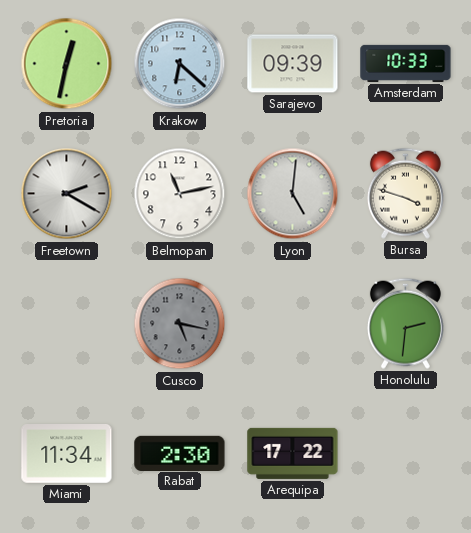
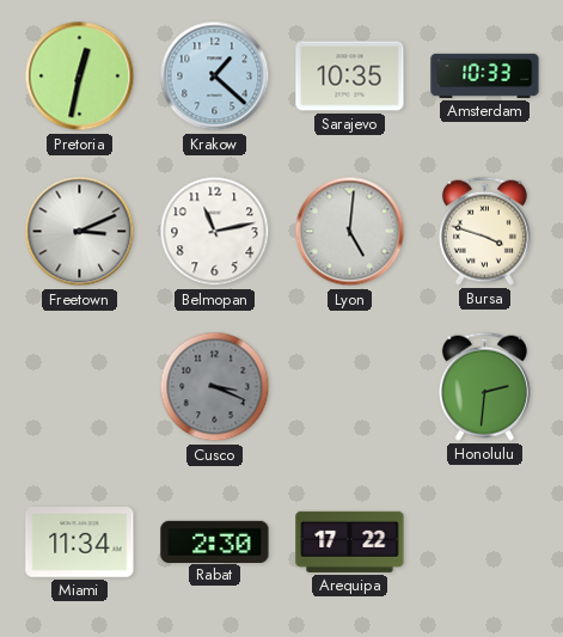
Krakow: 6:22 -> 1:22
Sarajevo: 09:39 -> 10:35
Freetown: 2:20 -> 3:11
Cusco: 5:17 -> 3:19
